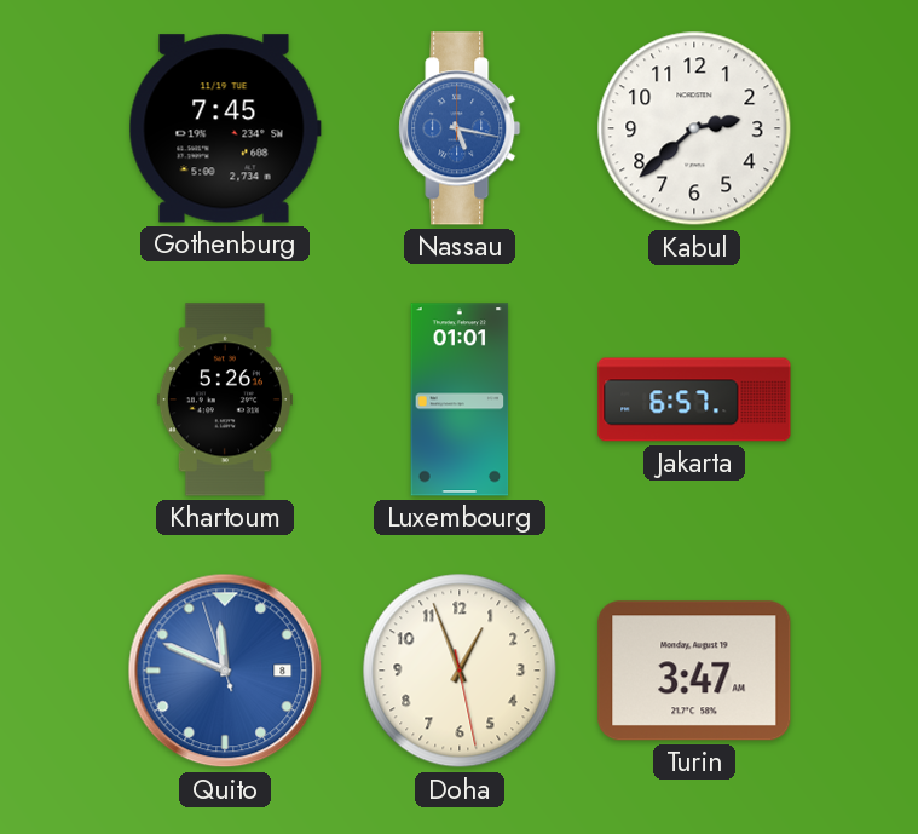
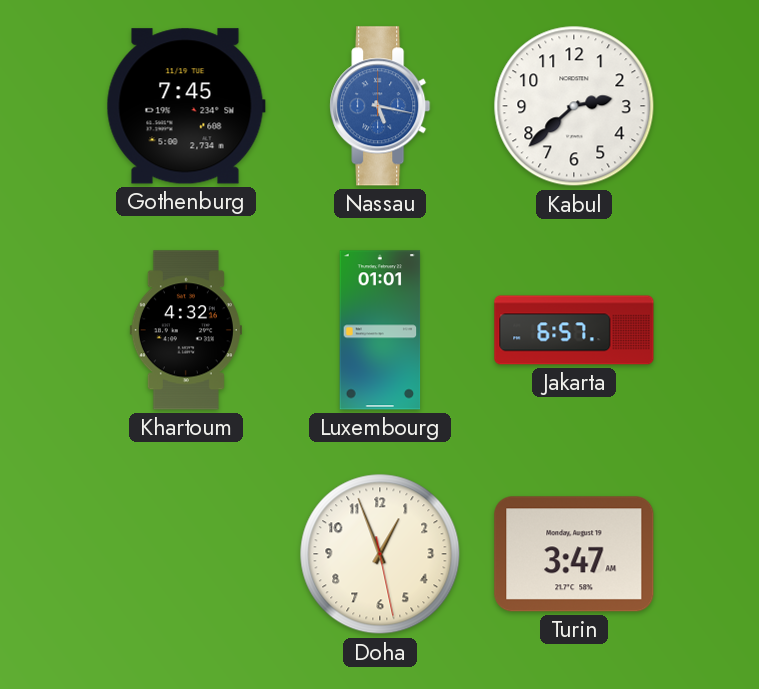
Khartoum: 5:26 -> 4:32
Quito: 11:48 -> none
